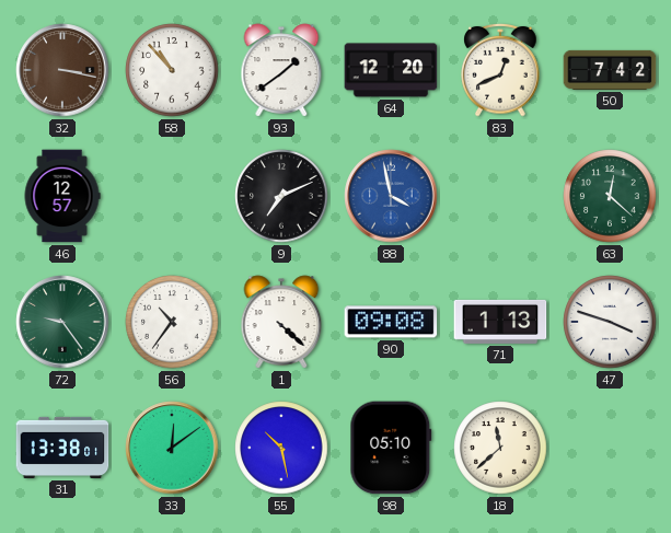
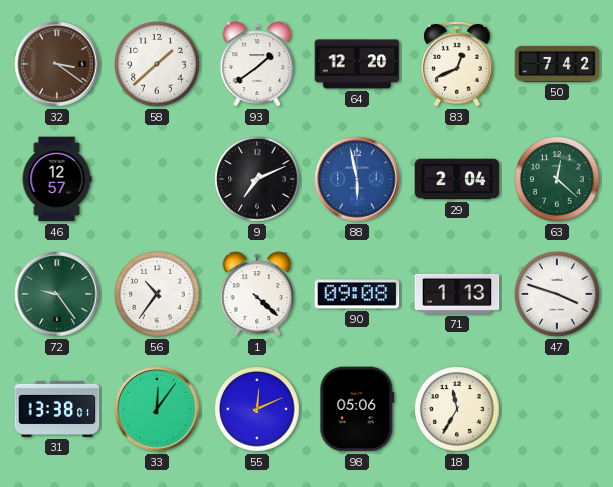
32: 3:17 -> 3:21
58: 10:53 -> 1:38
88: 3:58 -> 5:58
29: none -> 2:04
33: 12:09 -> 12:06
55: 10:28 -> 12:11
98: 05:10 -> 05:06
18: 11:38 -> 11:35
